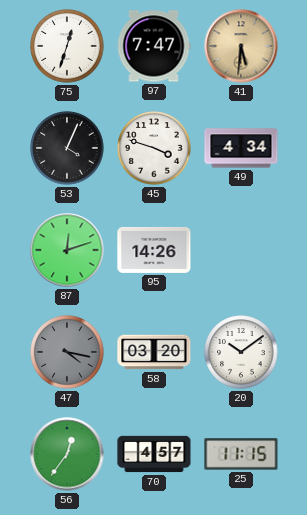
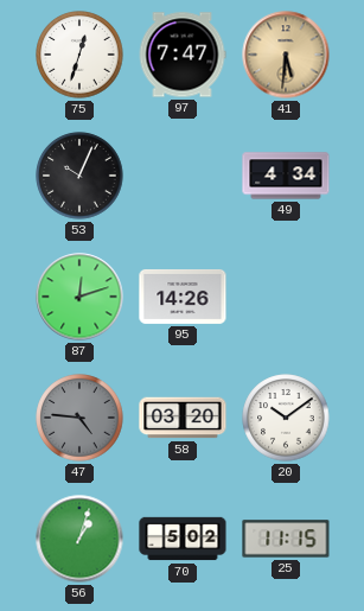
53: 4:04 -> 10:04
45: 3:48 -> none
47: 4:17 -> 4:46
56: 12:36 -> 1:03
70: 4:57 -> 5:02
